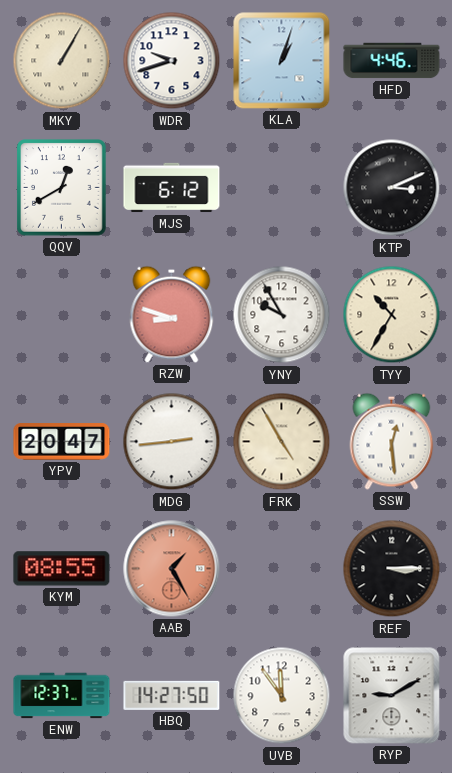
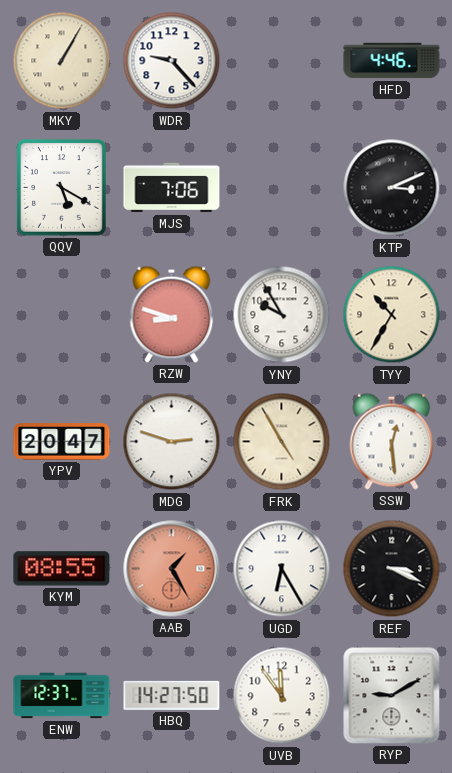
WDR: 9:42 -> 9:23
KLA: 1:03 -> none
QQV: 12:40 -> 5:20
MJS: 6:12 -> 7:06
MDG: 2:44 -> 2:48
UGD: none -> 6:25
REF: 3:15 -> 3:19
